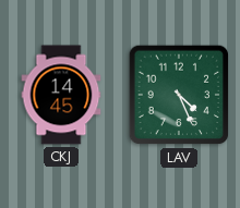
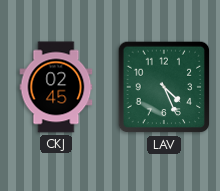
CKJ: 14:45 -> 02:45
